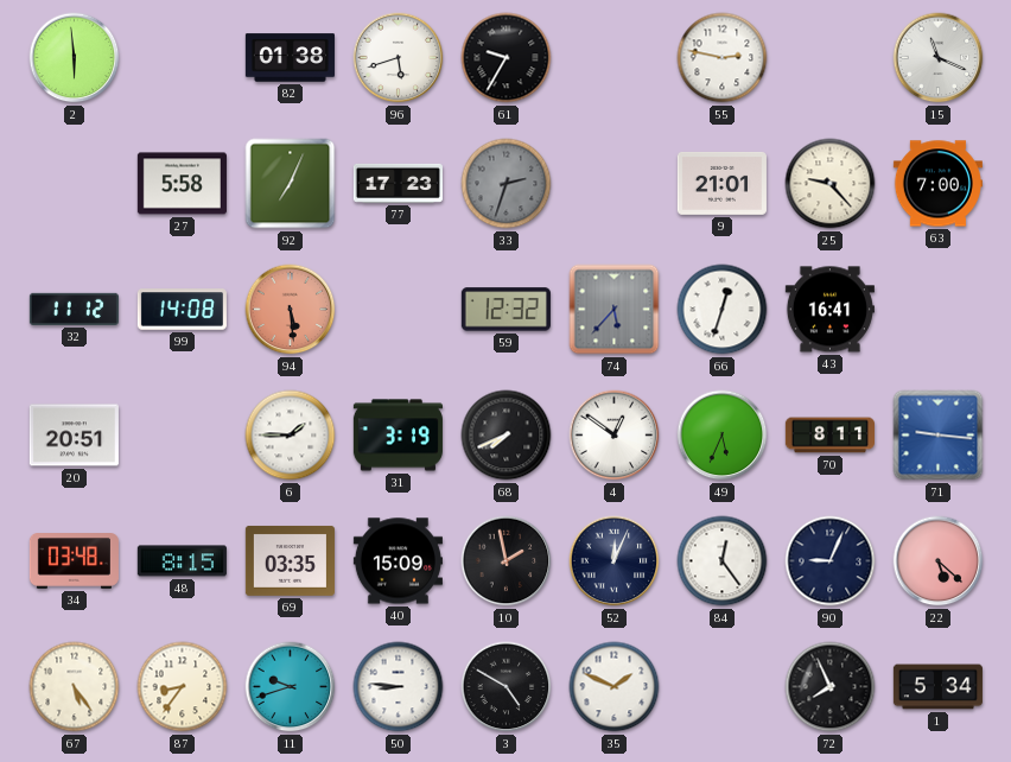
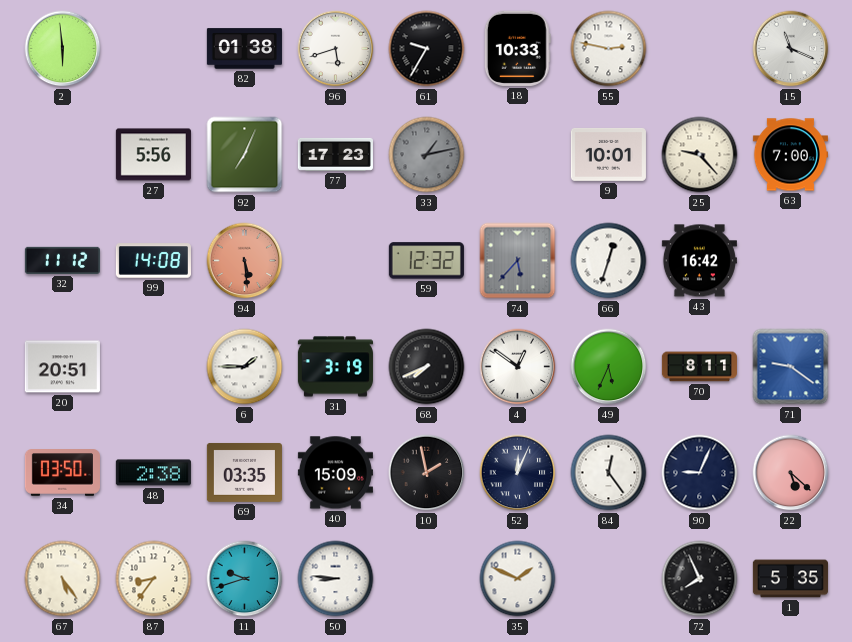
18: none -> 10:33
27: 5:58 -> 5:56
33: 2:33 -> 1:13
9: 21:01 -> 10:01
43: 16:41 -> 16:42
71: 9:16 -> 9:21
34: 03:48 -> 03:50
48: 8:15 -> 2:38
3: 4:50 -> none
1: 5:34 -> 5:35
